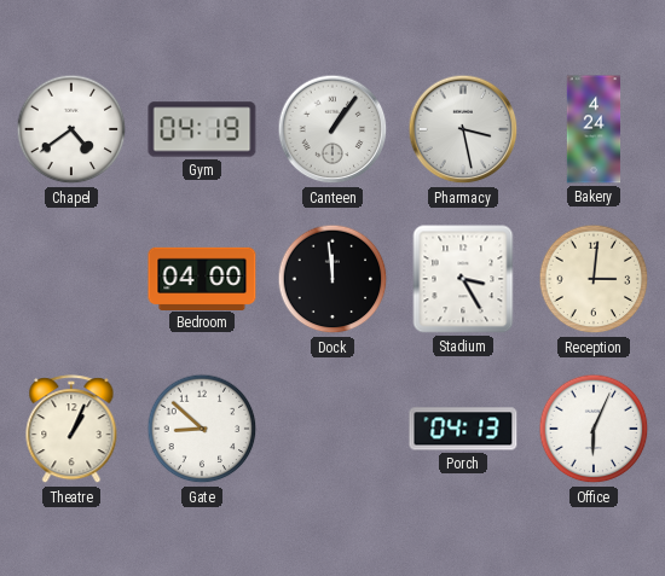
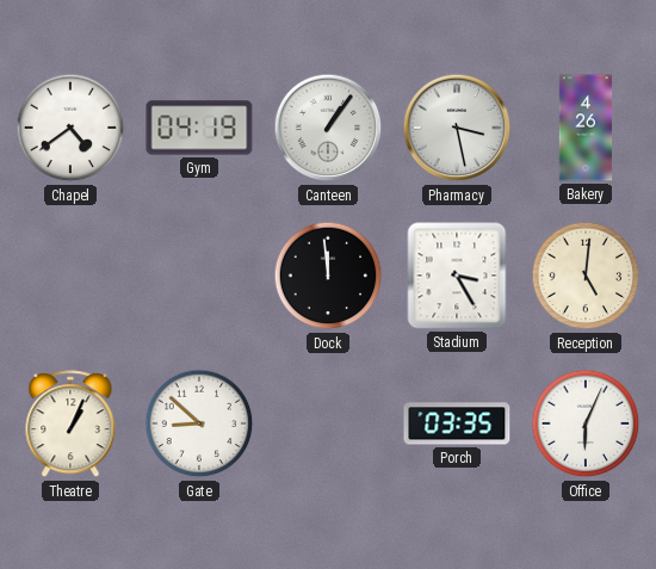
Bakery: 4:24 -> 4:26
Bedroom: 04:00 -> none
Reception: 3:01 -> 5:01
Porch: 04:13 -> 03:35
